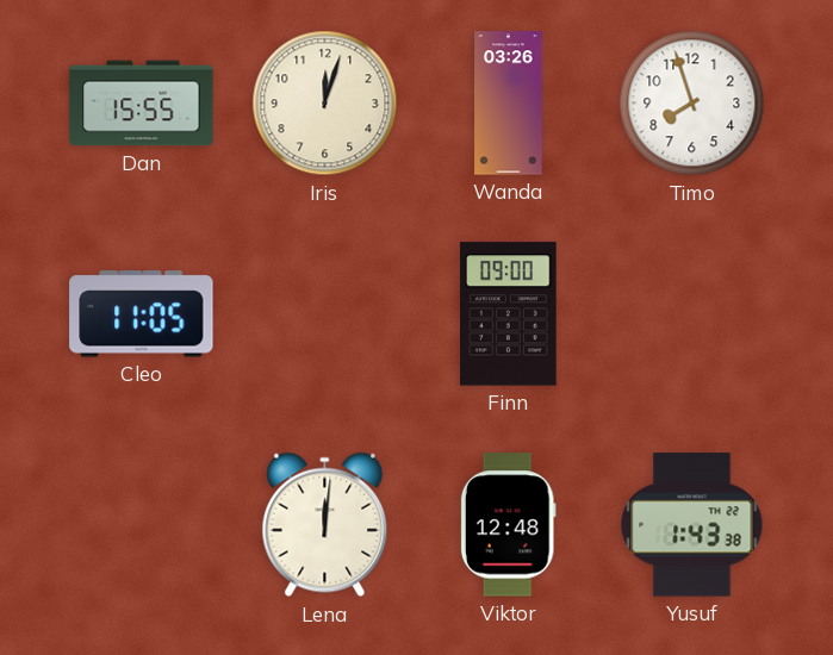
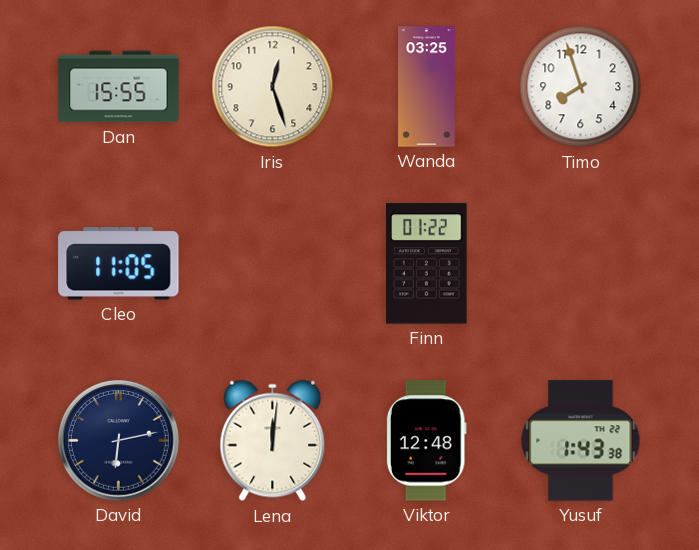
Iris: 12:03 -> 12:27
Wanda: 03:26 -> 03:25
Finn: 09:00 -> 01:22
David: none -> 6:13
